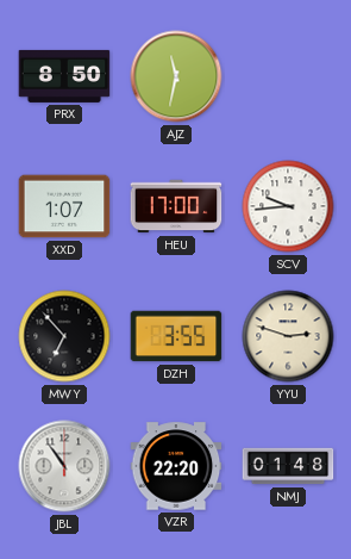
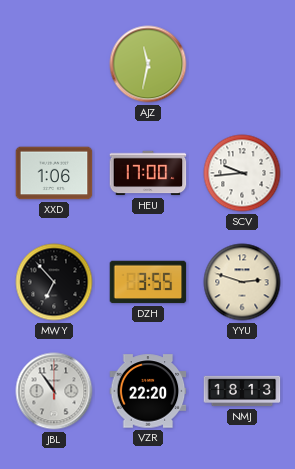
PRX: 8:50 -> none
XXD: 1:07 -> 1:06
NMJ: 01:48 -> 18:13
